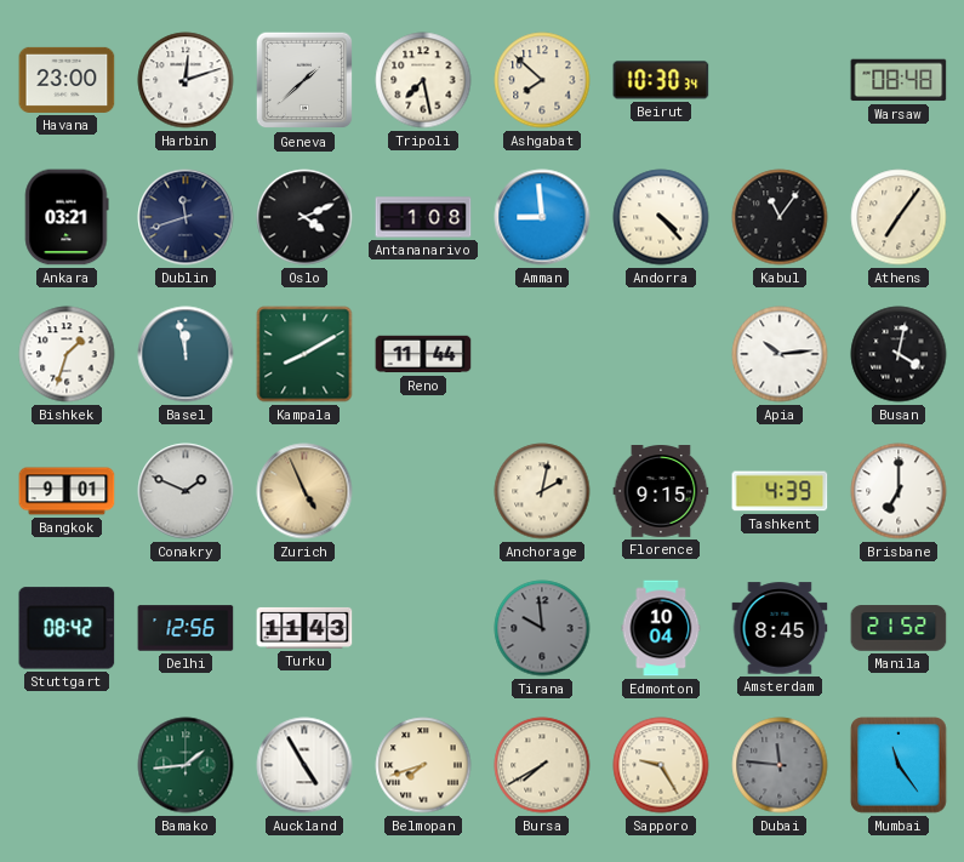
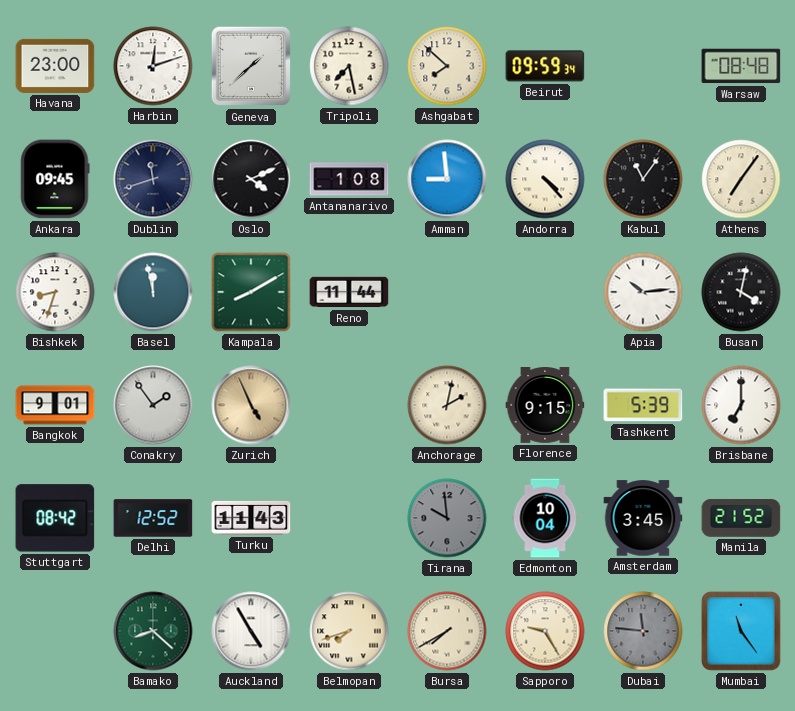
Beirut: 10:30 -> 09:59
Ankara: 03:21 -> 09:45
Bishkek: 1:33 -> 8:33
Conakry: 1:49 -> 1:54
Tashkent: 4:39 -> 5:39
Delhi: 12:56 -> 12:52
Amsterdam: 8:45 -> 3:45
Bamako: 1:44 -> 8:22
